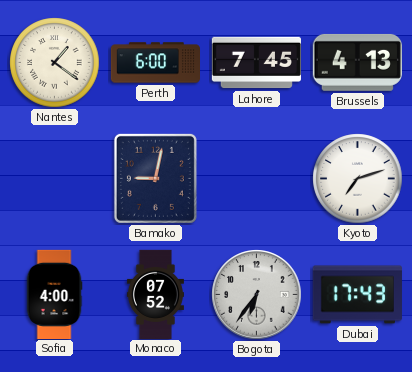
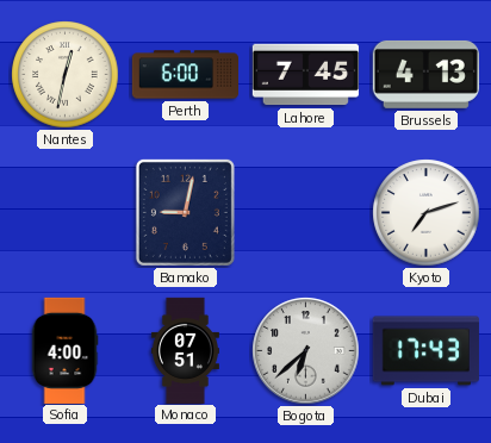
Nantes: 1:21 -> 12:32
Monaco: 07:52 -> 07:51
Bogota: 6:36 -> 6:38
